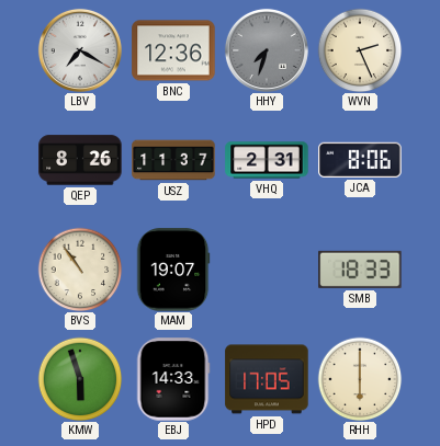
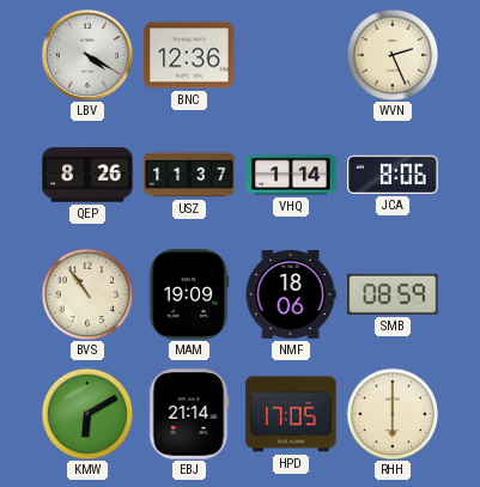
LBV: 7:20 -> 4:20
HHY: 7:33 -> none
VHQ: 2:31 -> 1:14
MAM: 19:07 -> 19:09
NMF: none -> 18:06
SMB: 18:33 -> 08:59
KMW: 5:57 -> 6:10
EBJ: 14:33 -> 21:14
